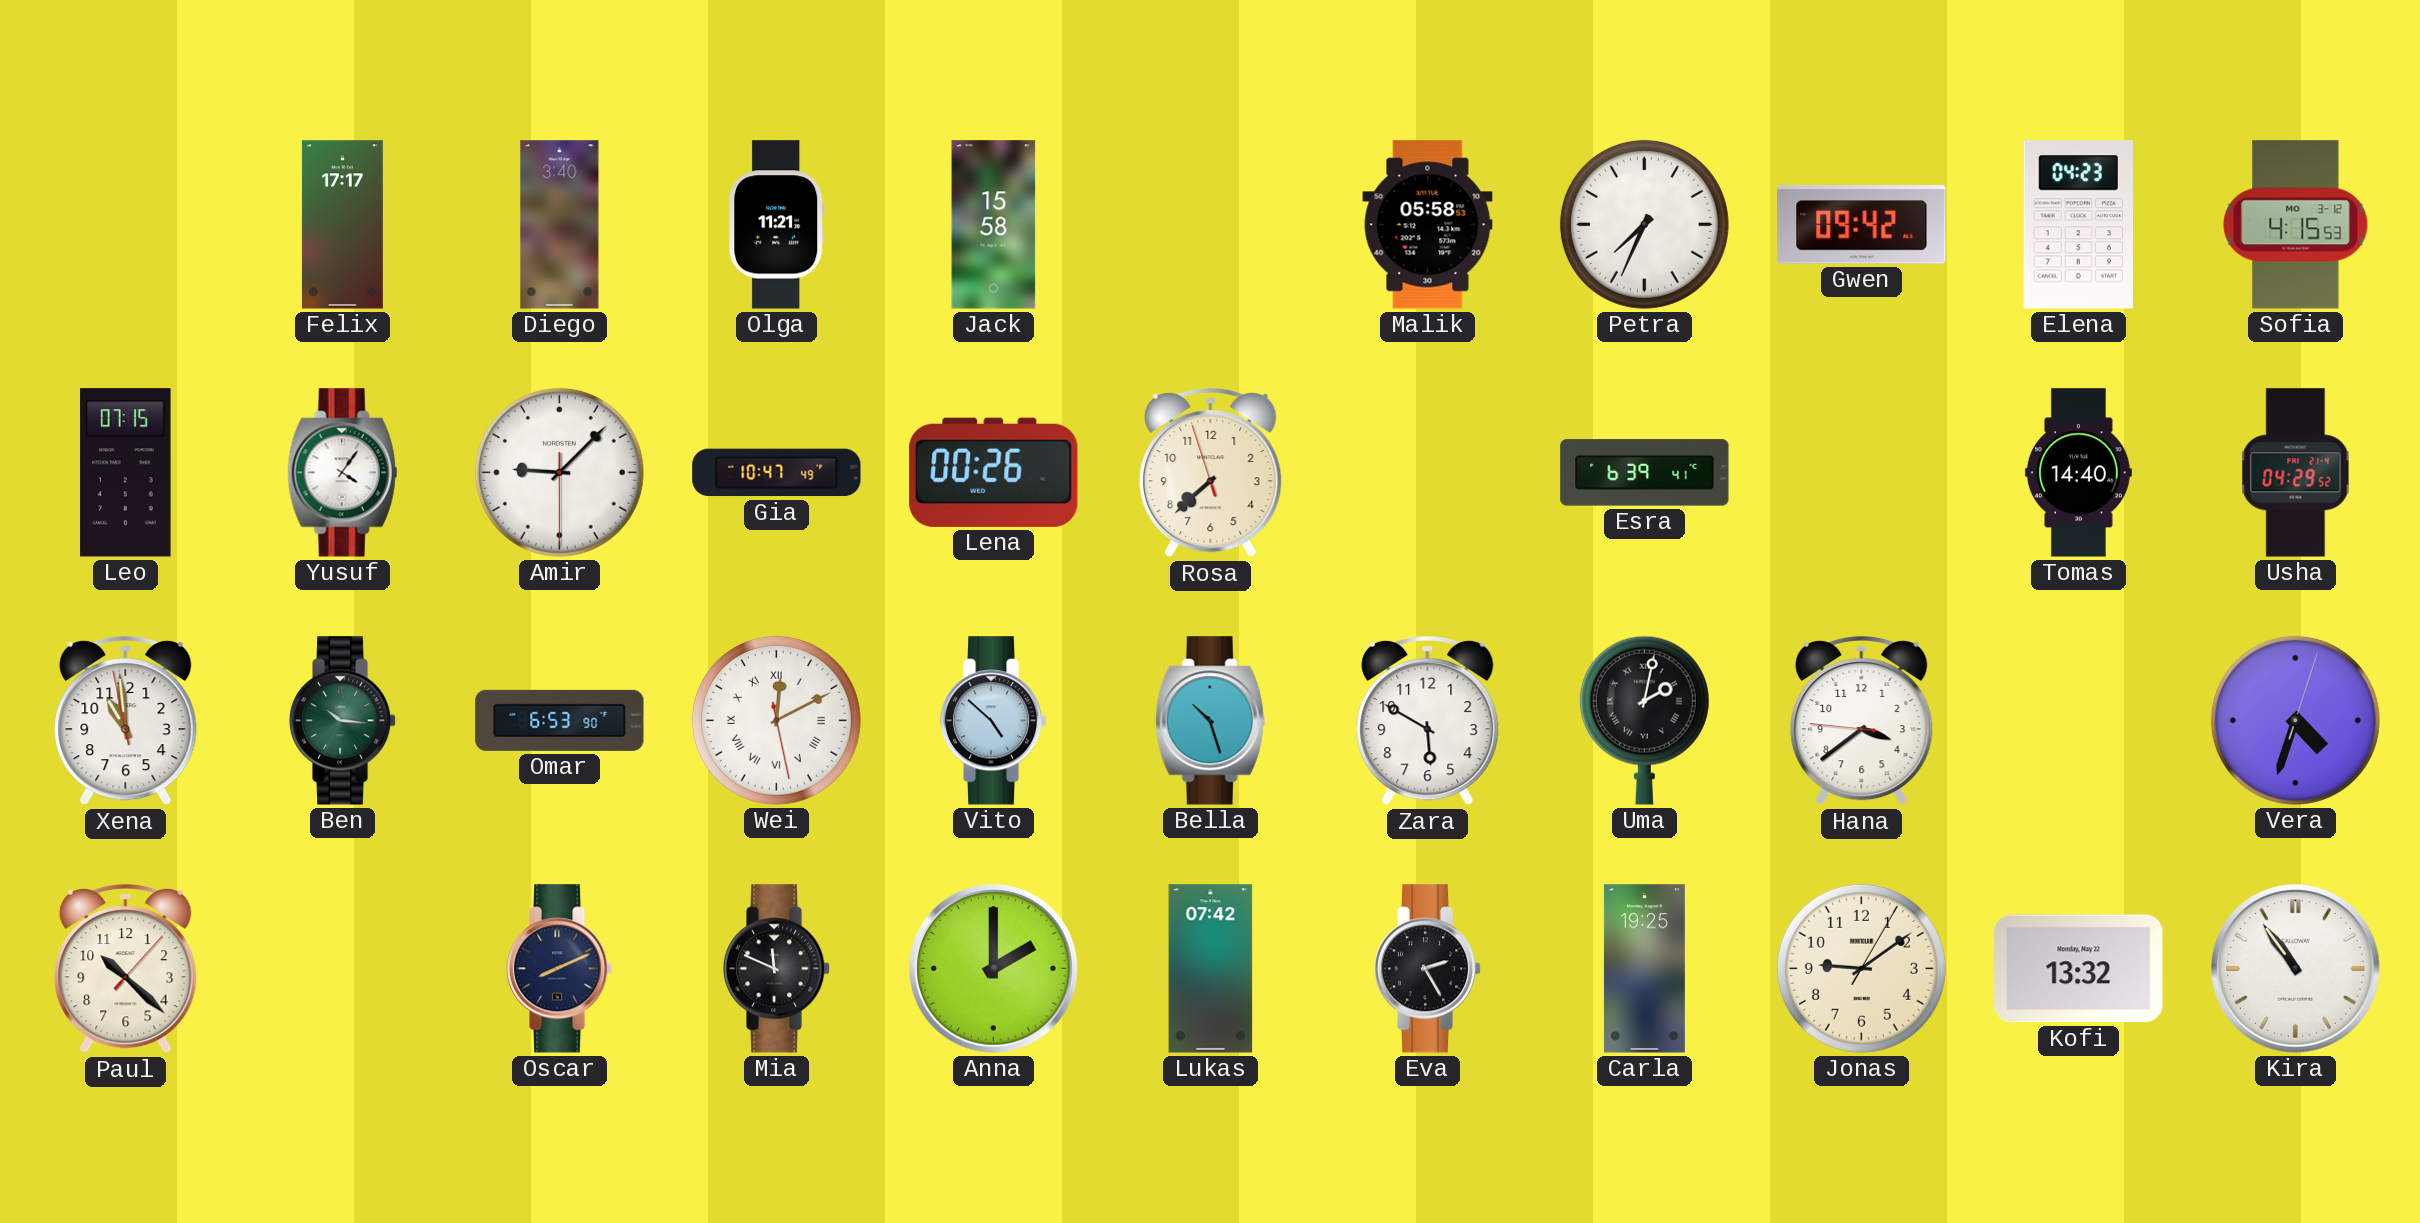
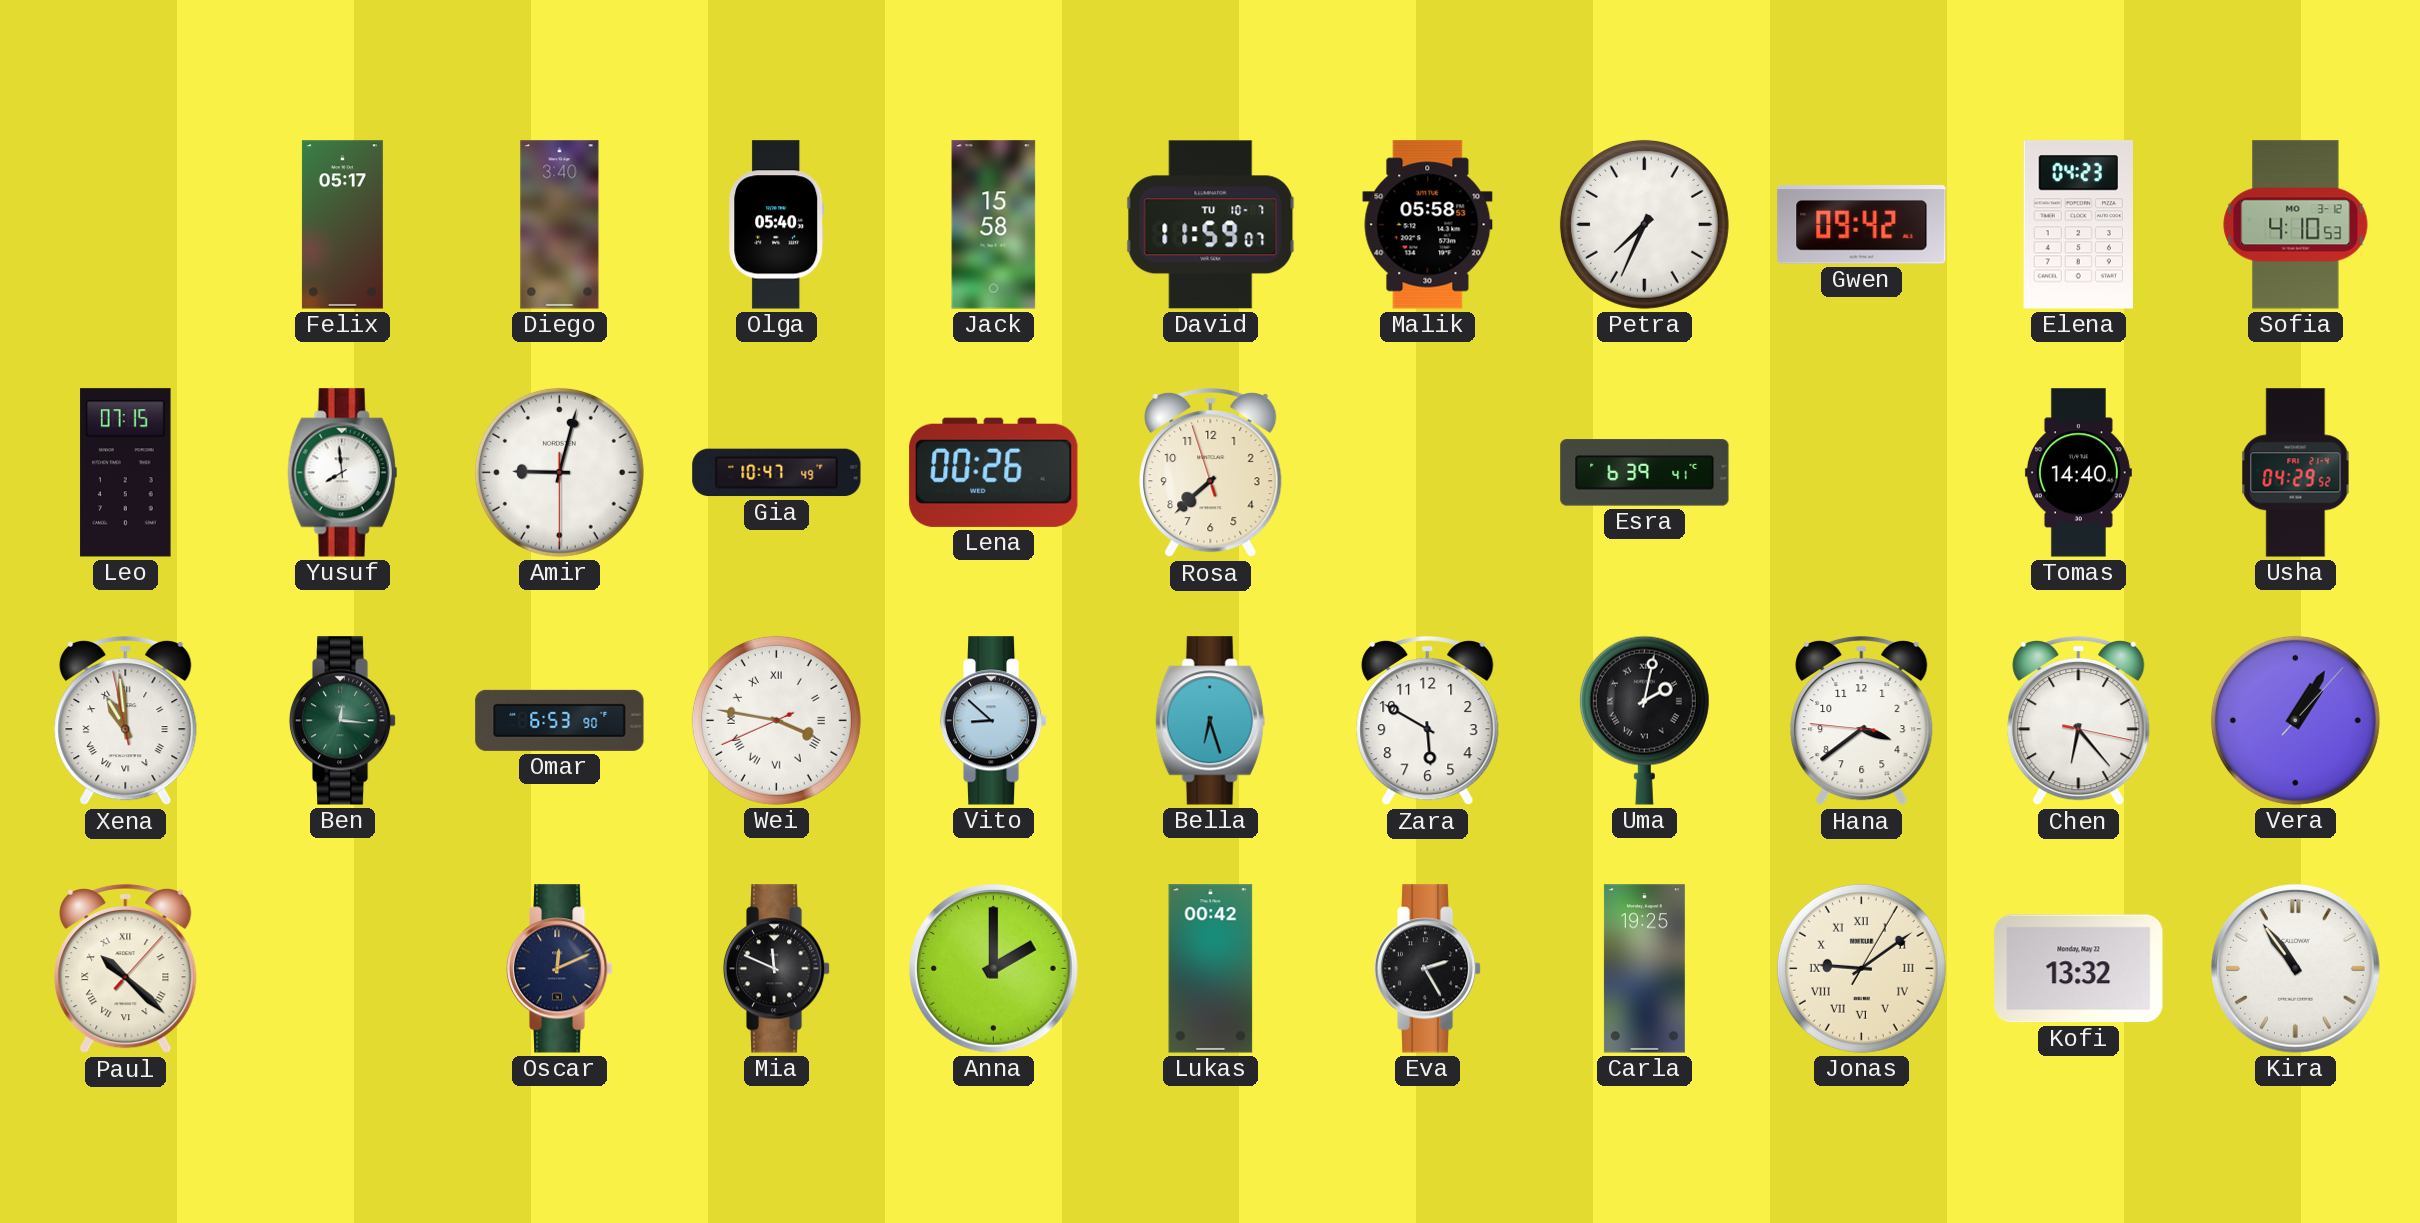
Felix: 17:17 -> 05:17
Olga: 11:21 -> 05:40
David: none -> 11:59
Sofia: 4:15 -> 4:10
Yusuf: 4:06 -> 7:59
Amir: 9:07 -> 9:02
Xena numerals: Arabic -> Roman
Ben: 10:16 -> 12:16
Wei: 12:10 -> 3:46
Vito: 4:52 -> 8:52
Bella: 10:27 -> 6:27
Chen: none -> 6:23
Vera: 4:33 -> 1:05
Paul numerals: Arabic -> Roman
Oscar: 8:11 -> 12:11
Lukas: 07:42 -> 00:42
Jonas numerals: Arabic -> Roman
